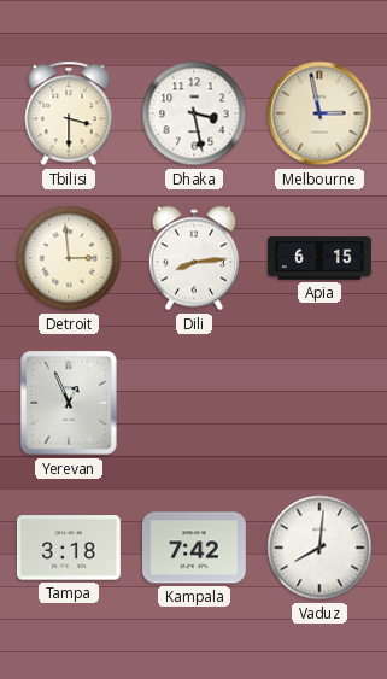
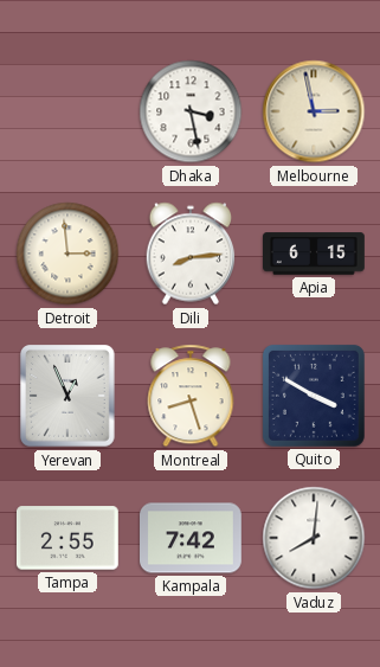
Tbilisi: 3:30 -> none
Montreal: none -> 8:27
Quito: none -> 3:50
Tampa: 3:18 -> 2:55
